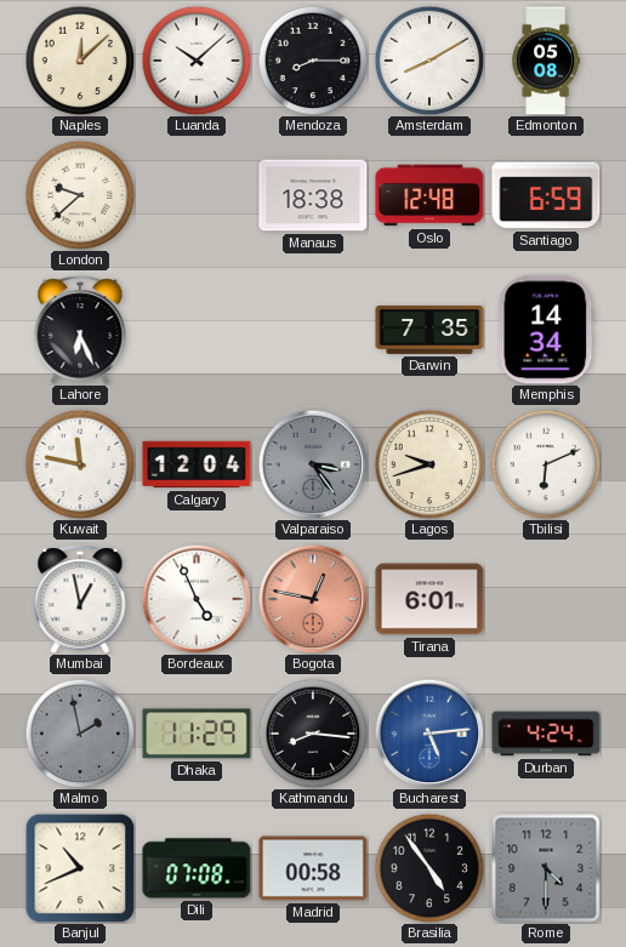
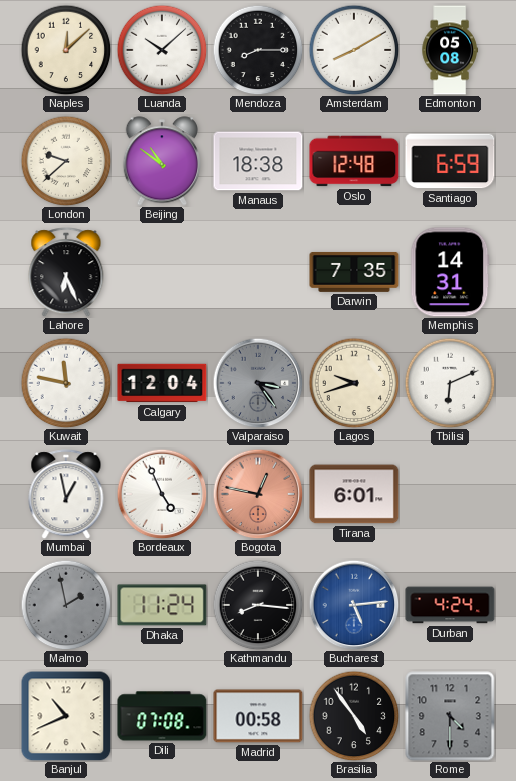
Beijing: none -> 10:51
Memphis: 14:34 -> 14:31
Dhaka: 11:29 -> 11:24
